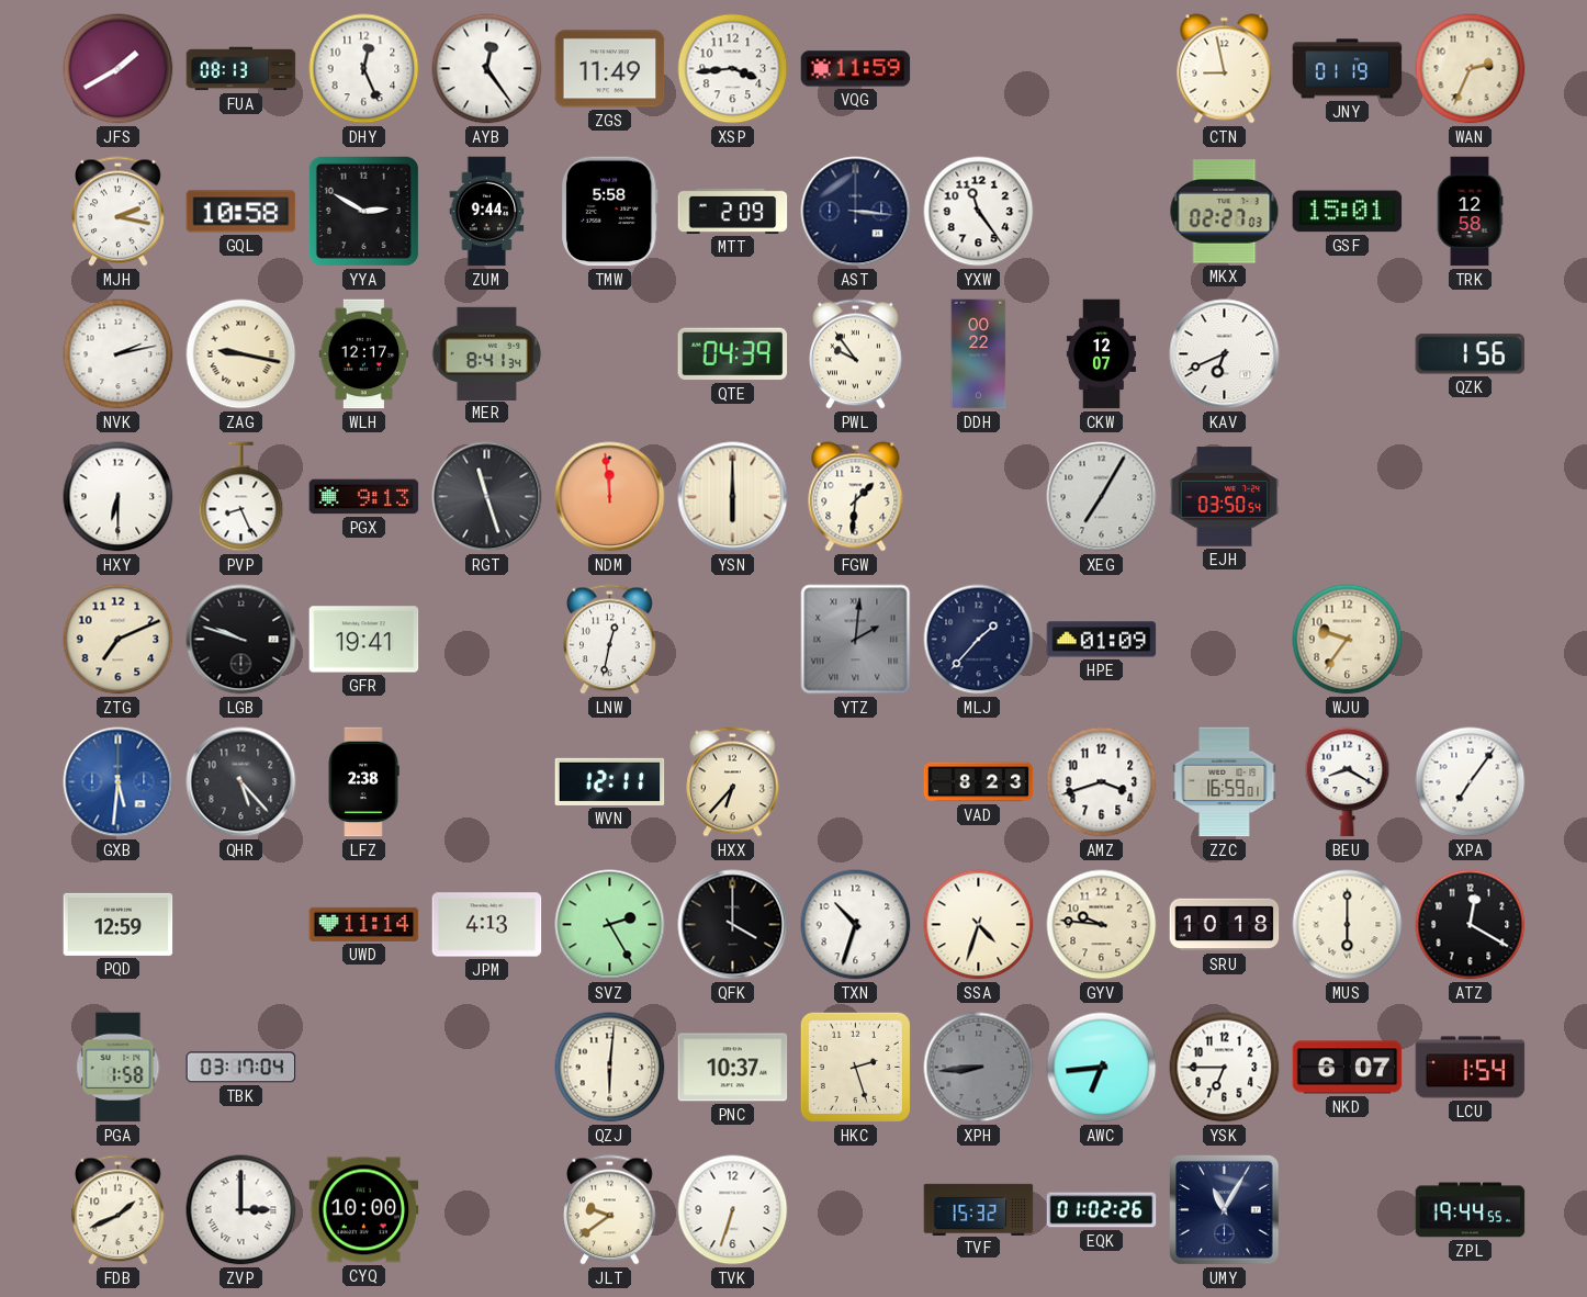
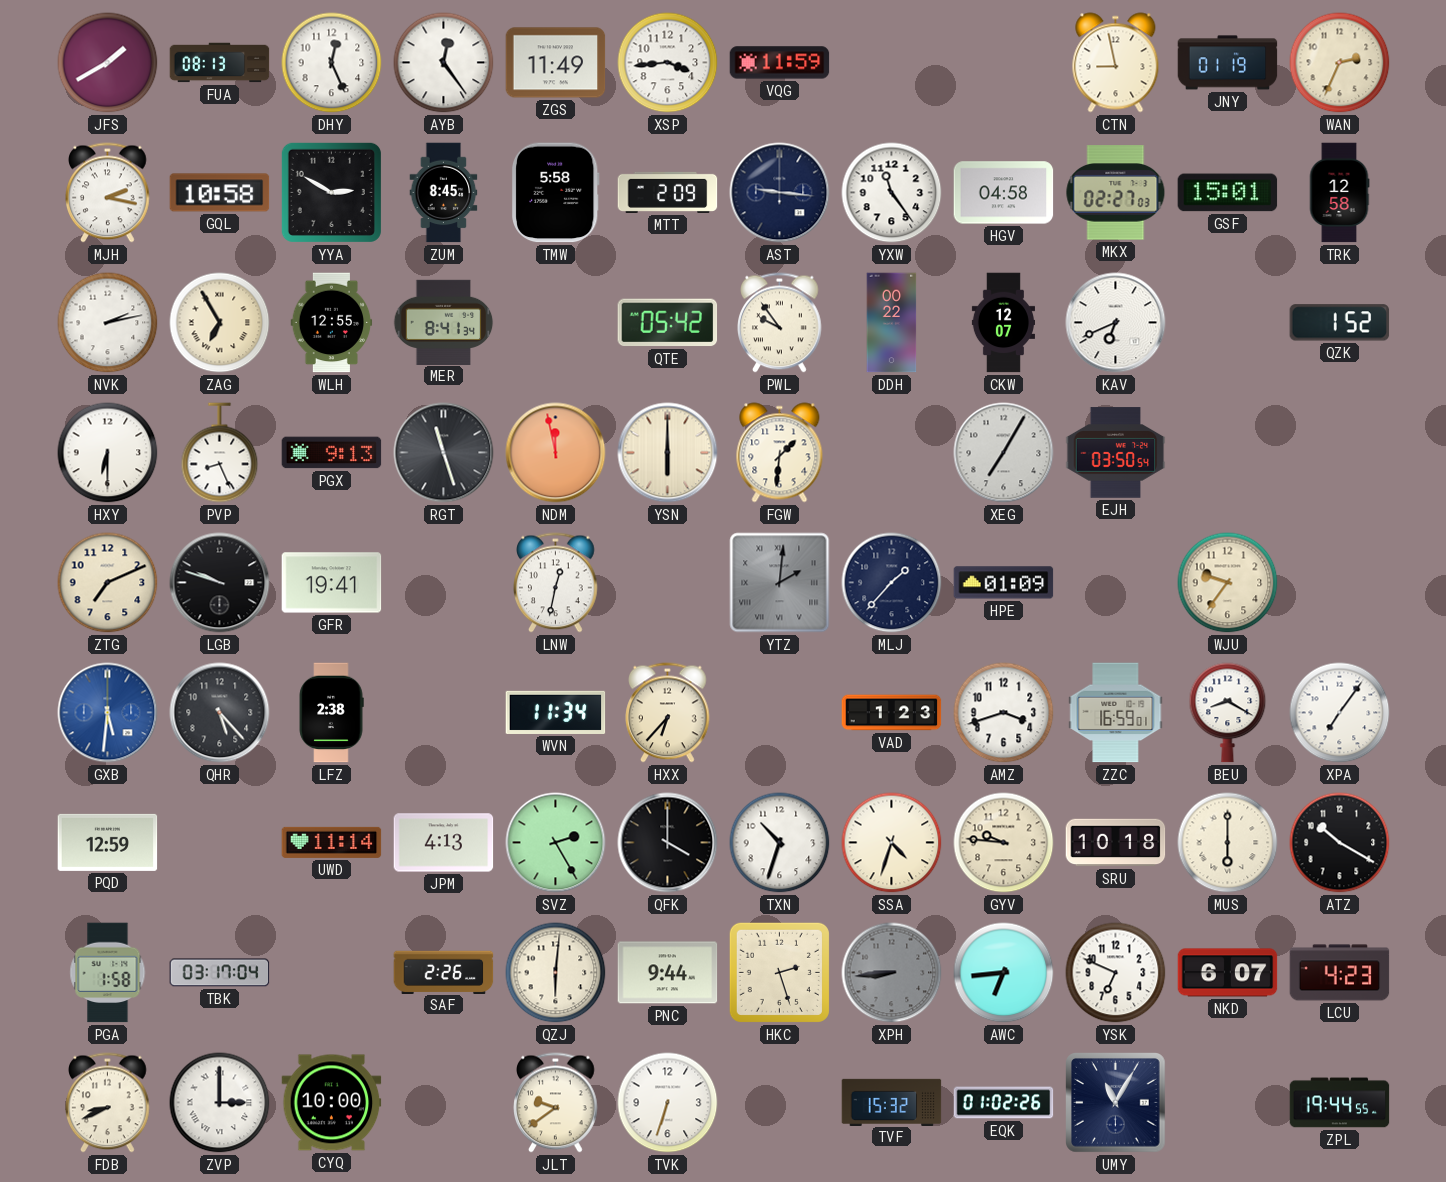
ZUM: 9:44 -> 8:45
AST: 3:16 -> 9:16
HGV: none -> 04:58
ZAG: 9:17 -> 6:55
WLH: 12:17 -> 12:55
QTE: 04:39 -> 05:42
QZK: 1:56 -> 1:52
NDM: 11:59 -> 11:58
WVN: 12:11 -> 11:34
VAD: 8:23 -> 1:23
ATZ: 12:20 -> 10:20
SAF: none -> 2:26
PNC: 10:37 -> 9:44
YSK: 6:45 -> 6:49
LCU: 1:54 -> 4:23
FDB: 1:41 -> 8:41
